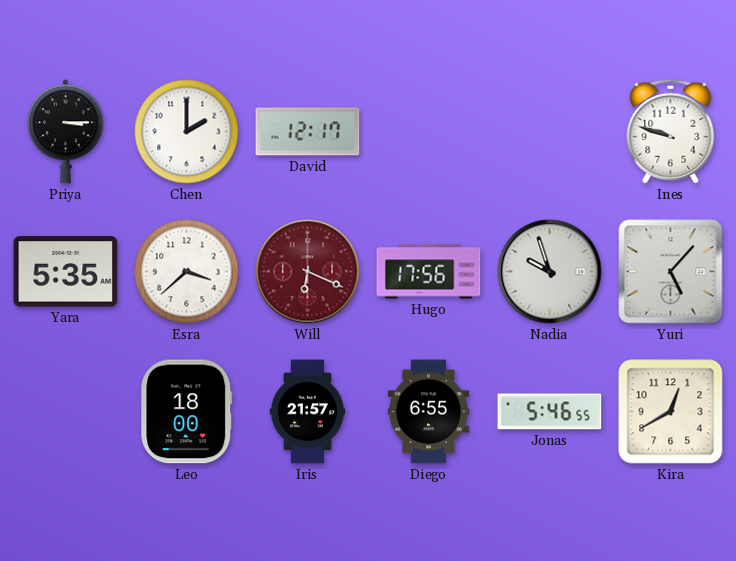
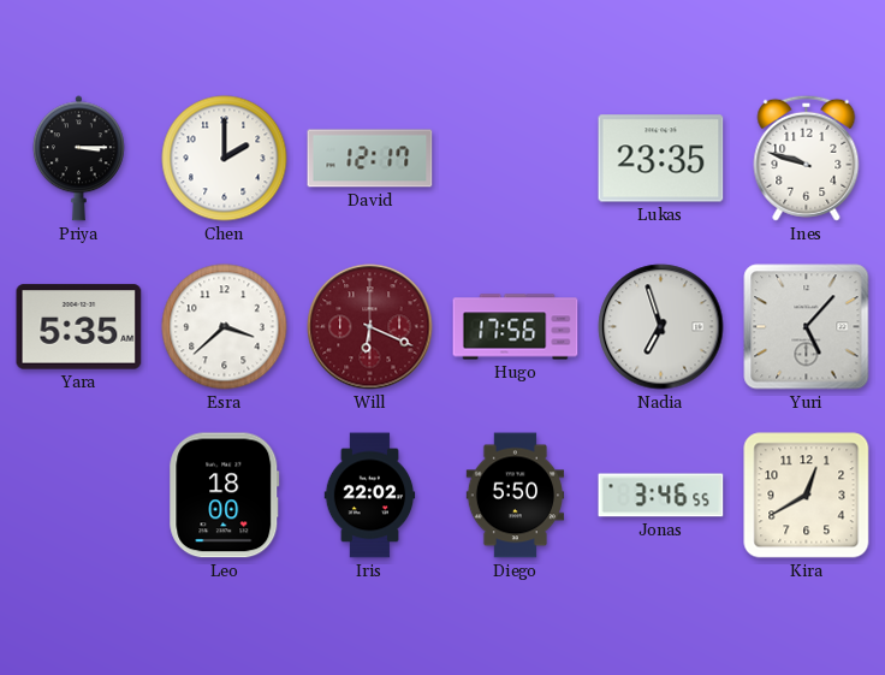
Lukas: none -> 23:35
Nadia: 9:57 -> 6:57
Iris: 21:57 -> 22:02
Diego: 6:55 -> 5:50
Jonas: 5:46 -> 3:46
